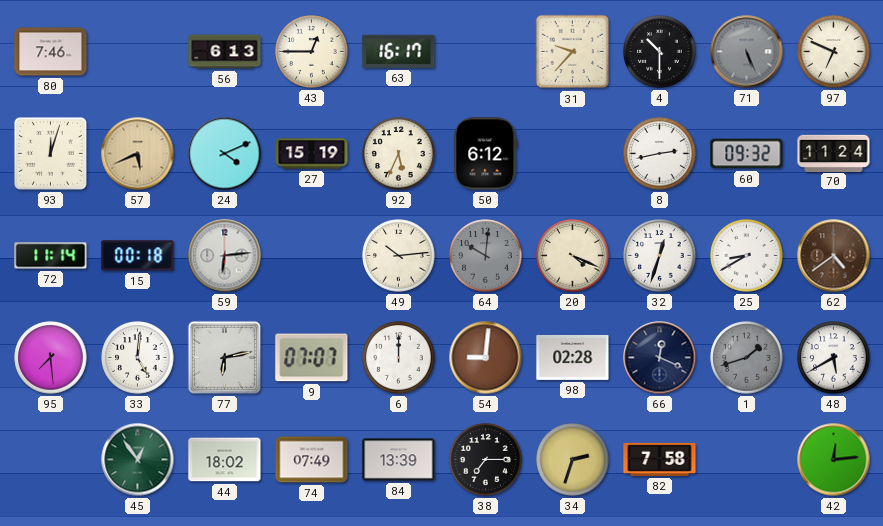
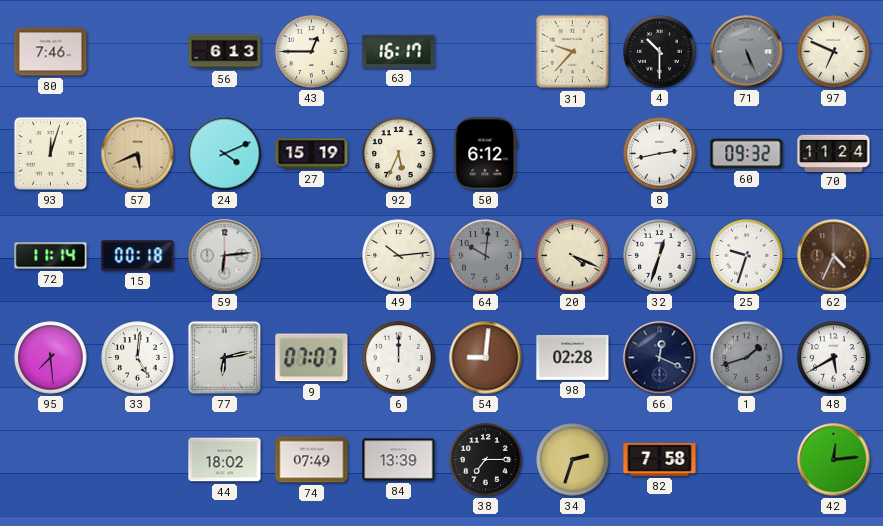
25: 8:40 -> 9:33
62: 4:39 -> 4:34
45: 12:54 -> none
